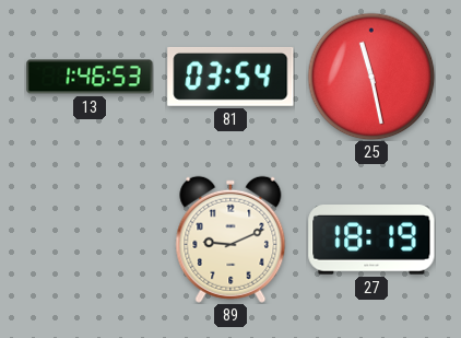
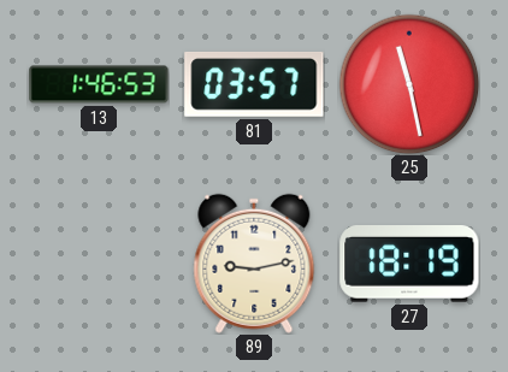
81: 03:54 -> 03:57
89: 9:11 -> 9:13
